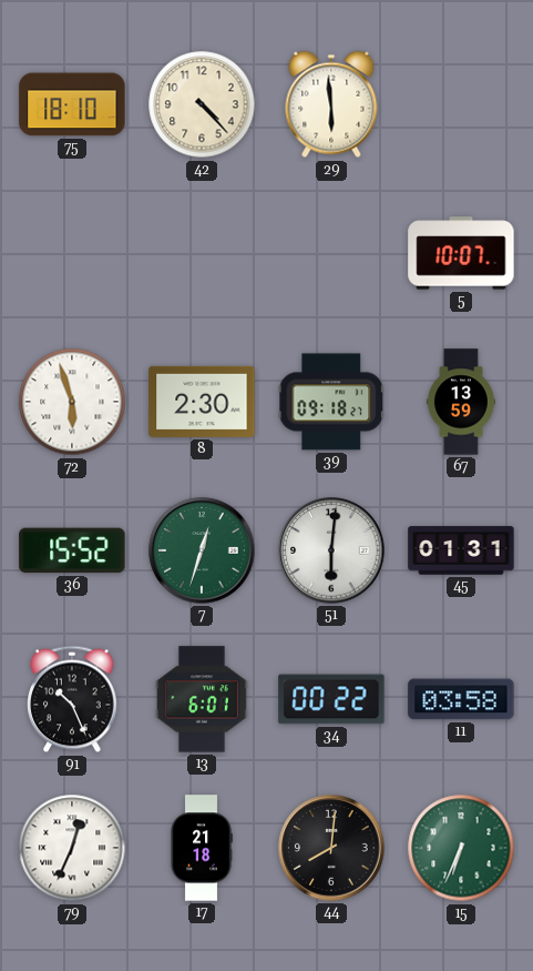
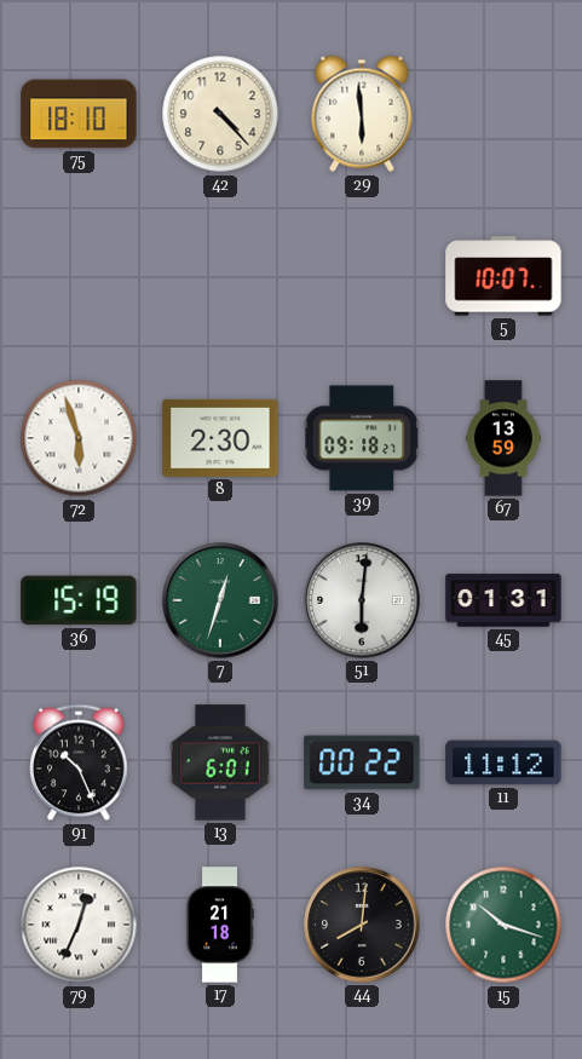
36: 15:52 -> 15:19
11: 03:58 -> 11:12
15: 6:34 -> 10:18
